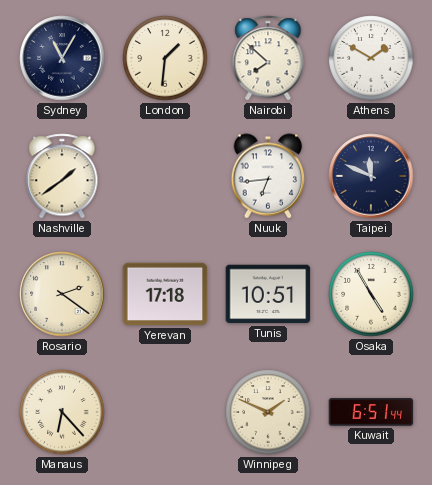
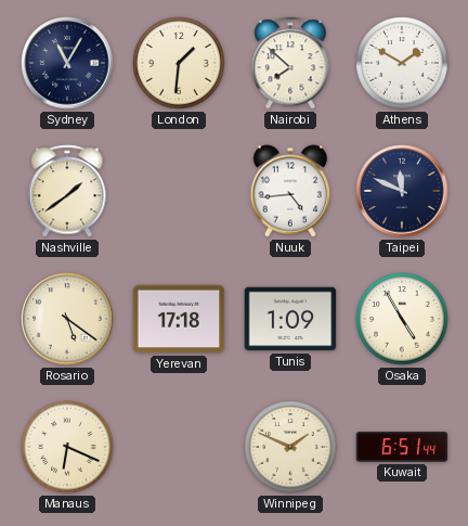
Nuuk: 6:44 -> 4:44
Rosario: 2:21 -> 5:21
Tunis: 10:51 -> 1:09
Manaus: 6:23 -> 6:19
